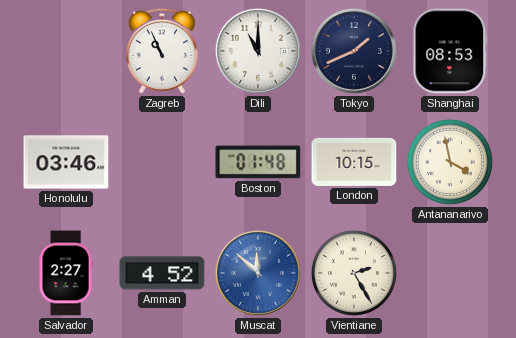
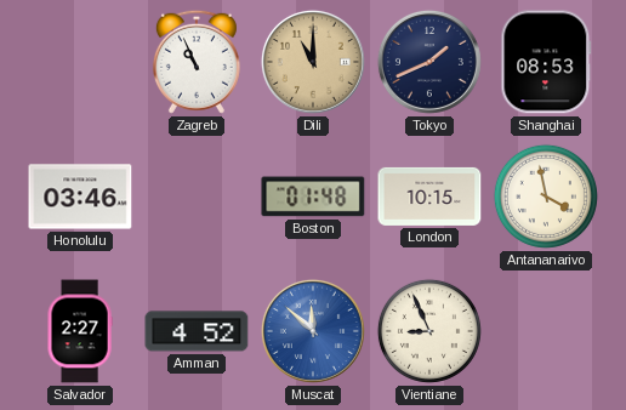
Dili dial: white -> champagne
Vientiane: 2:25 -> 8:56
